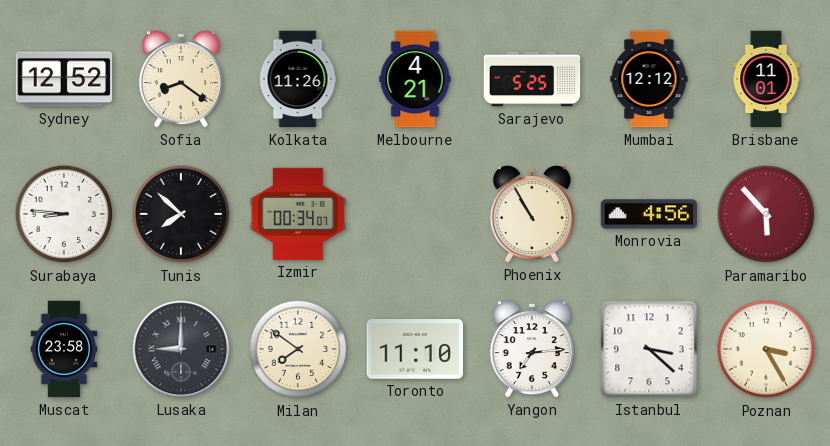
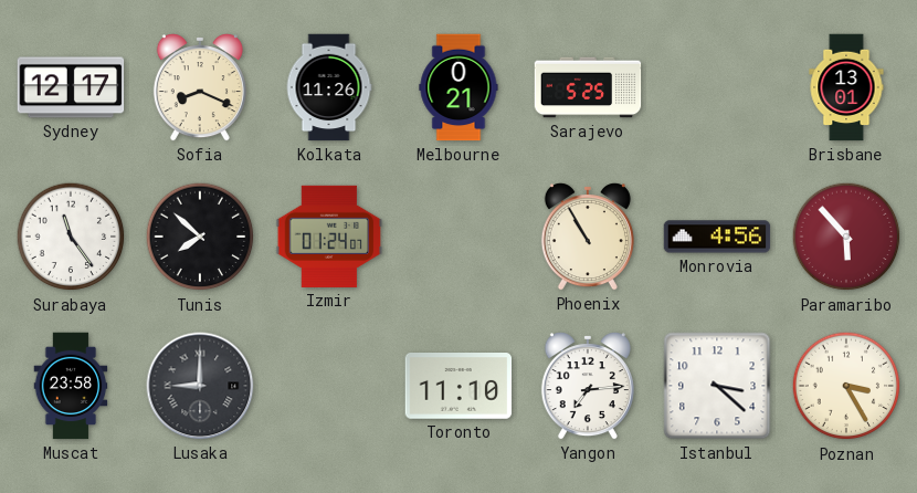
Sydney: 12:52 -> 12:17
Sofia: 8:21 -> 8:19
Melbourne: 4:21 -> 0:21
Mumbai: 12:12 -> none
Brisbane: 11:01 -> 13:01
Surabaya: 8:46 -> 11:24
Izmir: 00:34 -> 01:24
Milan: 7:51 -> none
